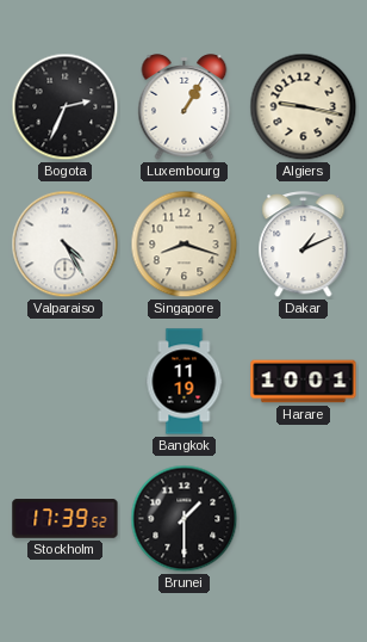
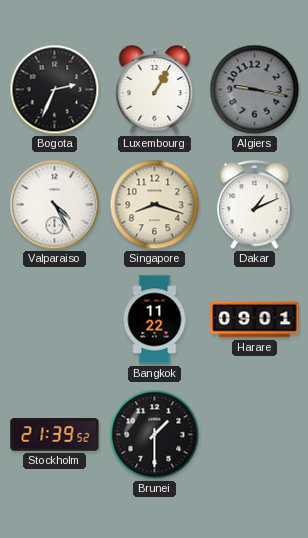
Algiers dial: cream -> grey
Bangkok: 11:19 -> 11:22
Harare: 10:01 -> 09:01
Stockholm: 17:39 -> 21:39
